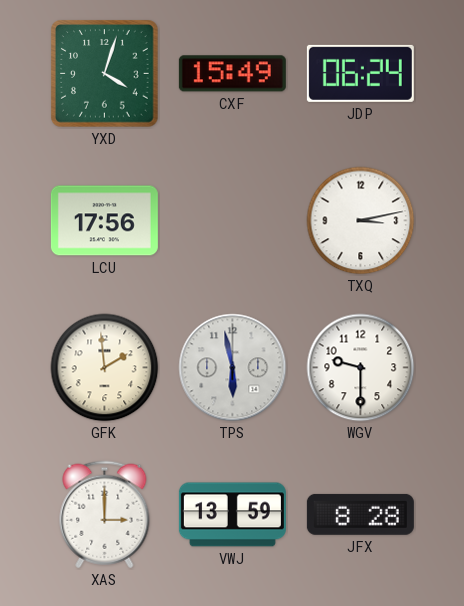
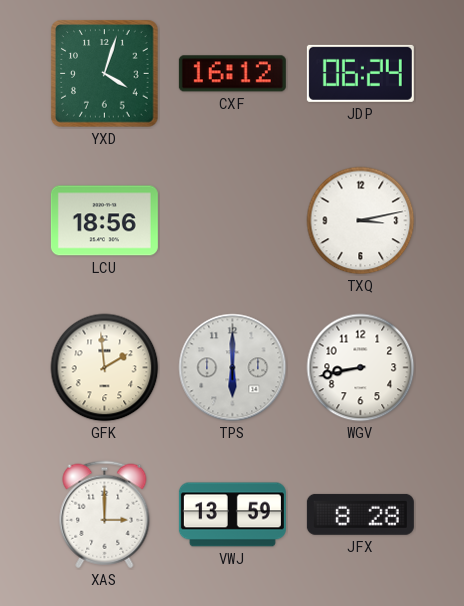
CXF: 15:49 -> 16:12
LCU: 17:56 -> 18:56
TPS: 5:58 -> 6:00
WGV: 9:30 -> 8:43
